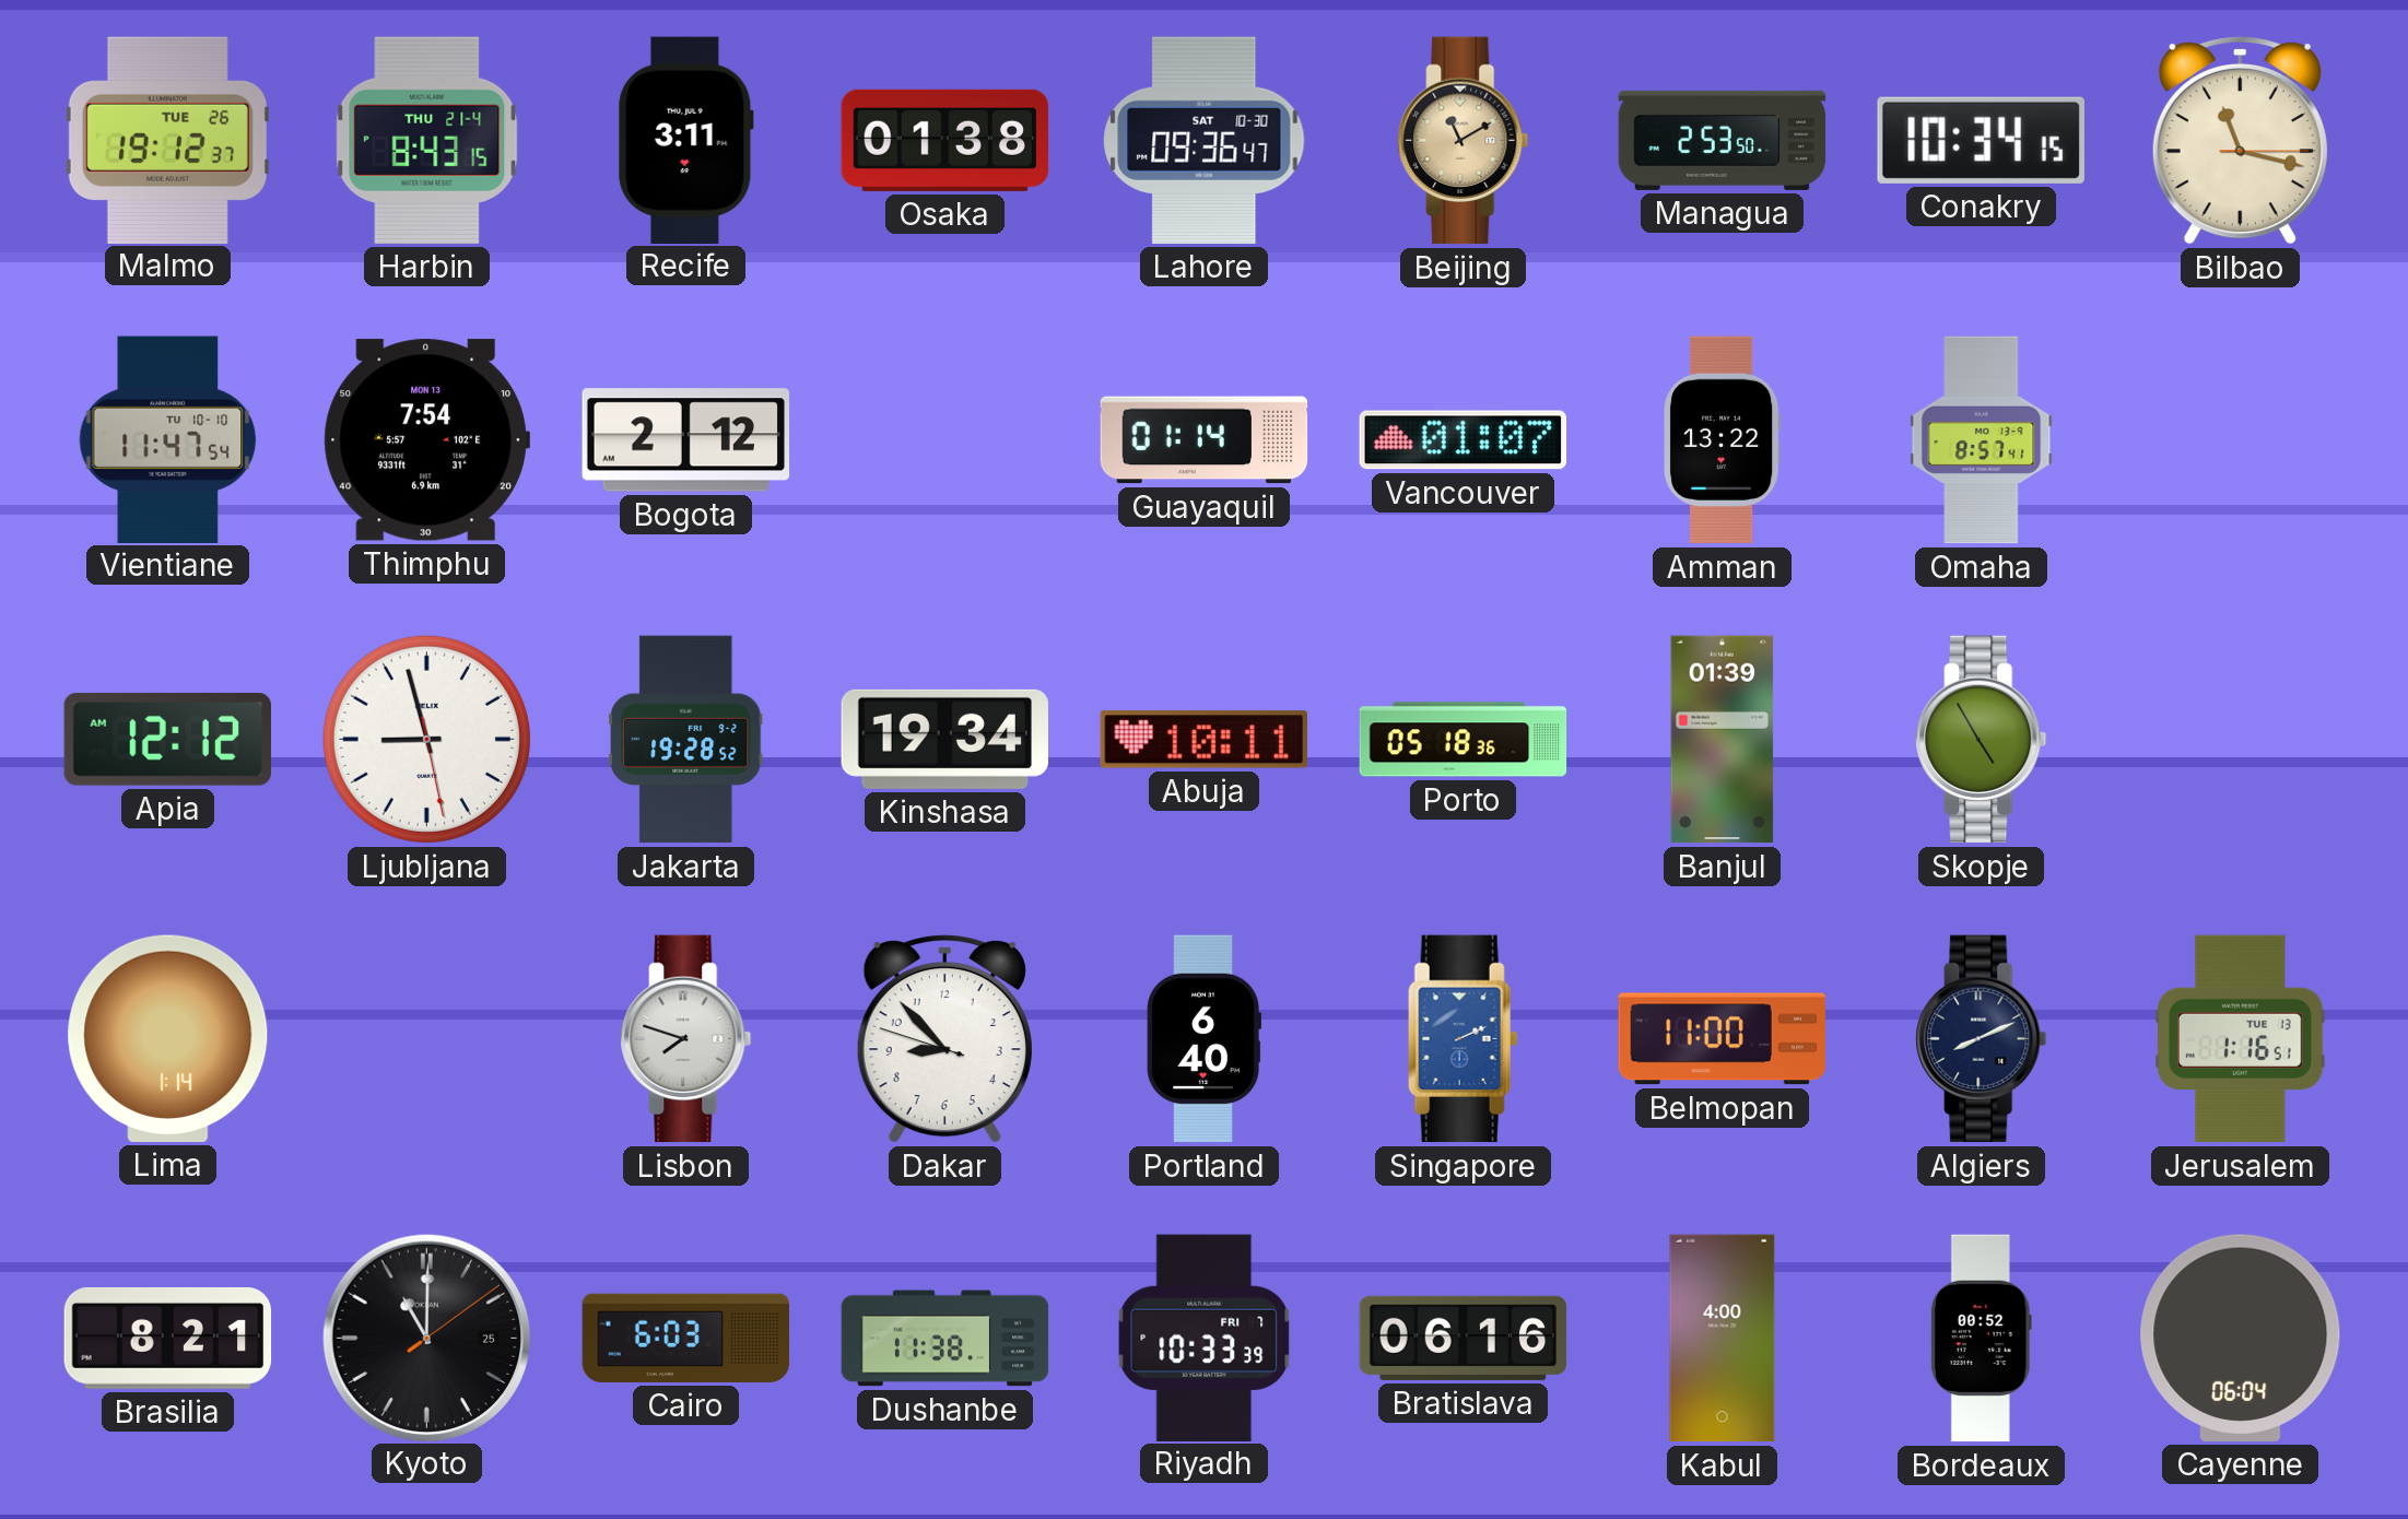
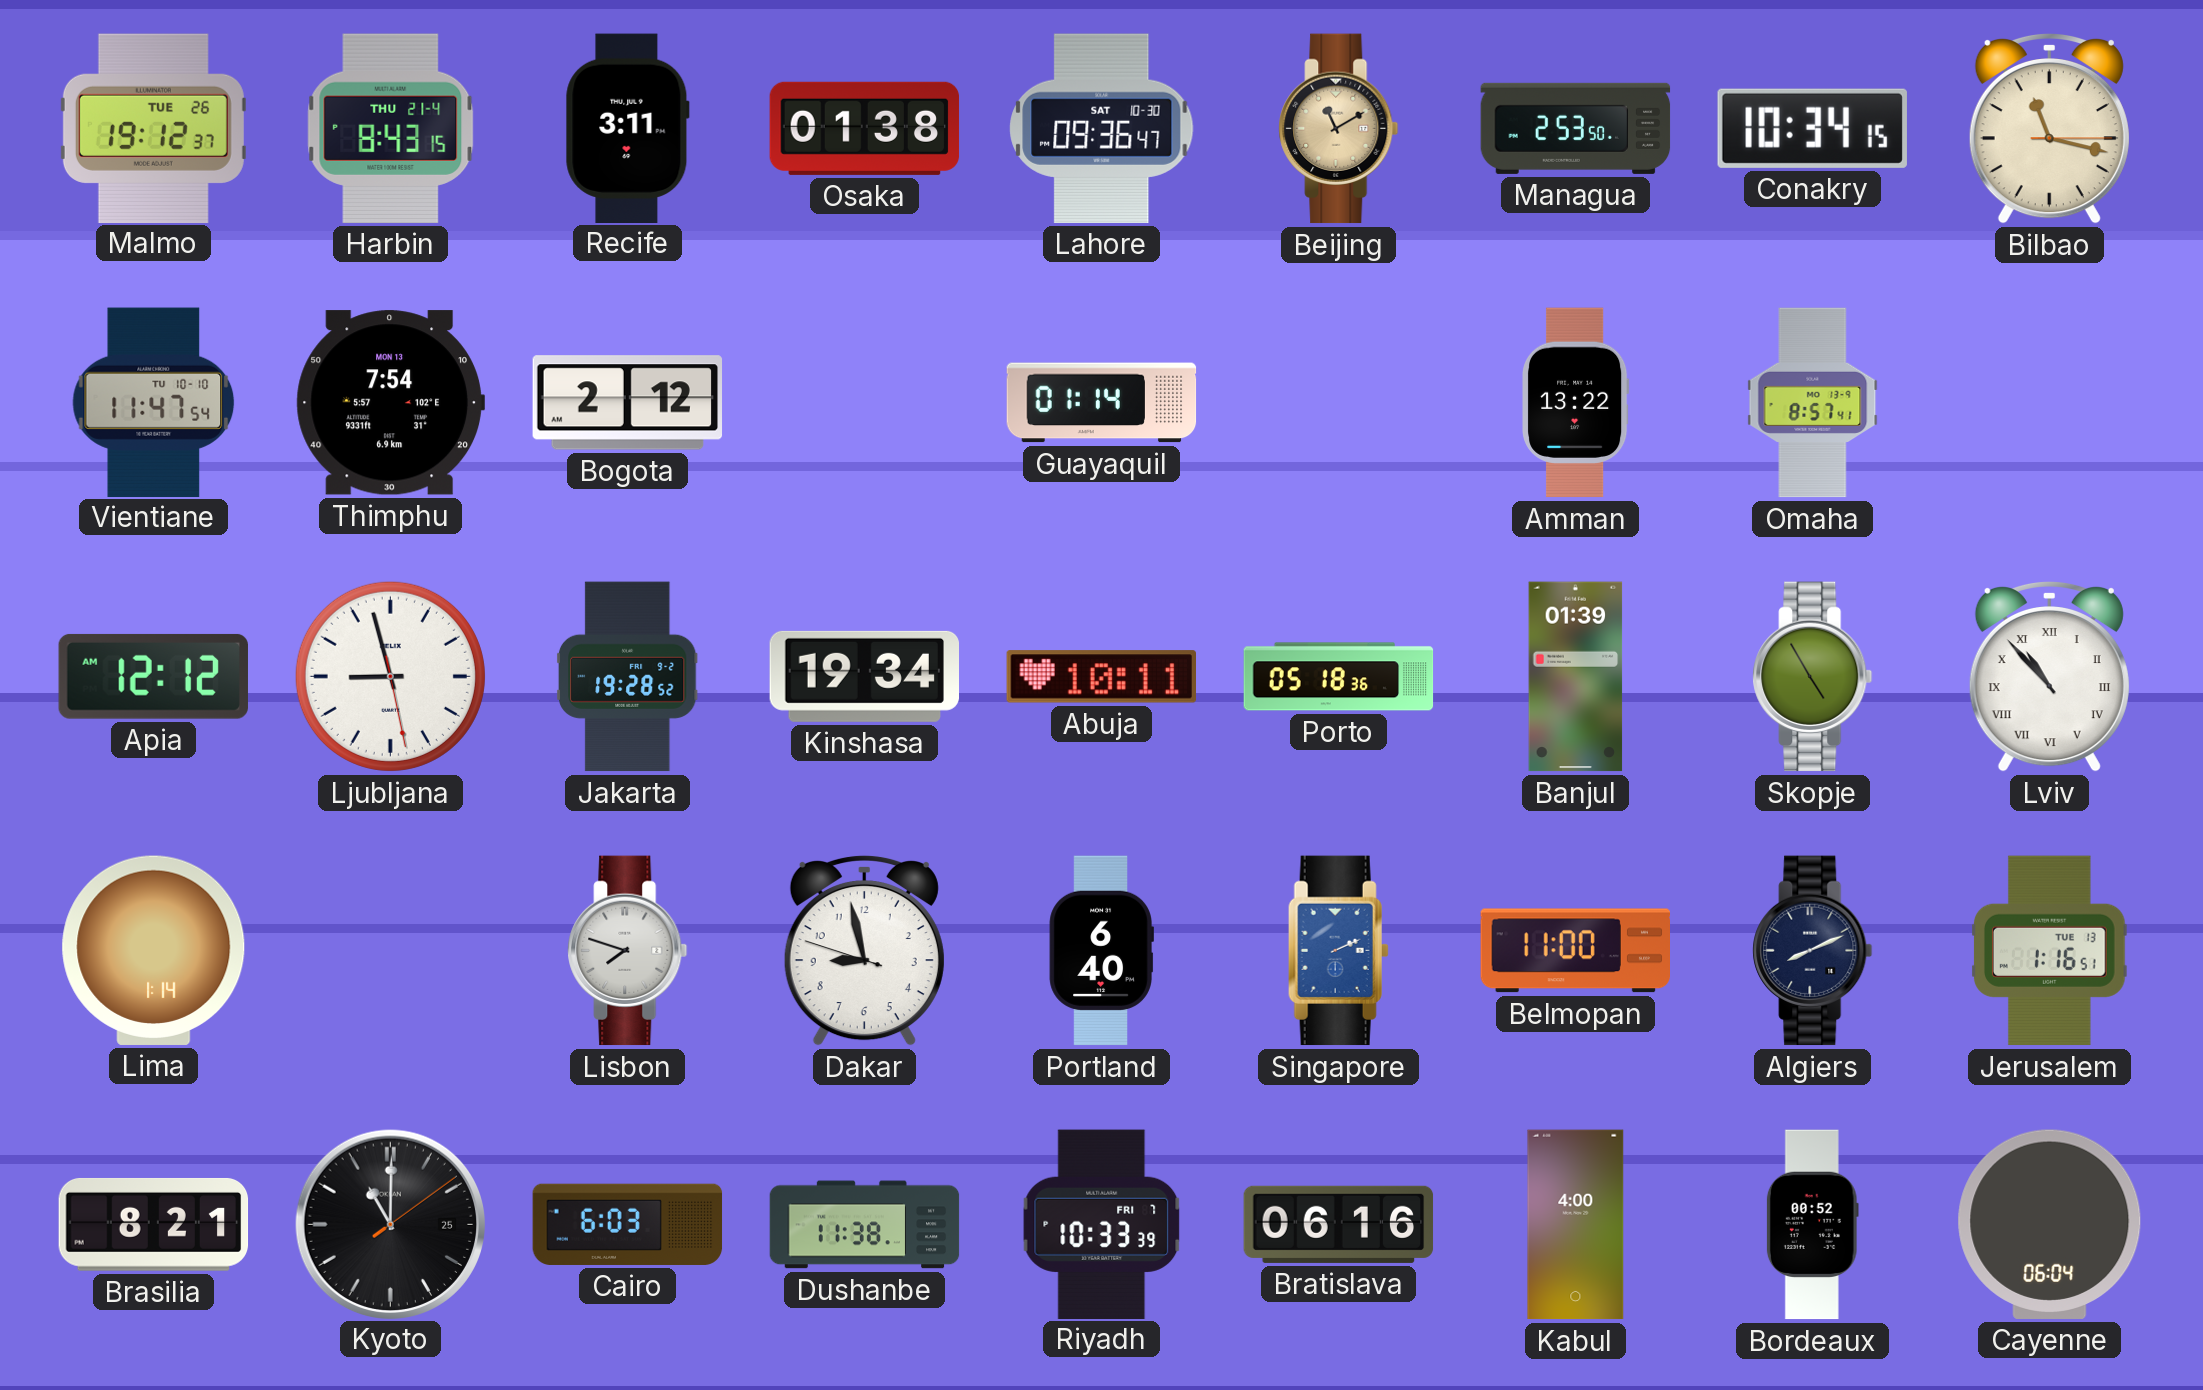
Vancouver: 01:07 -> none
Lviv: none -> 10:53
Dakar: 8:52 -> 8:57
